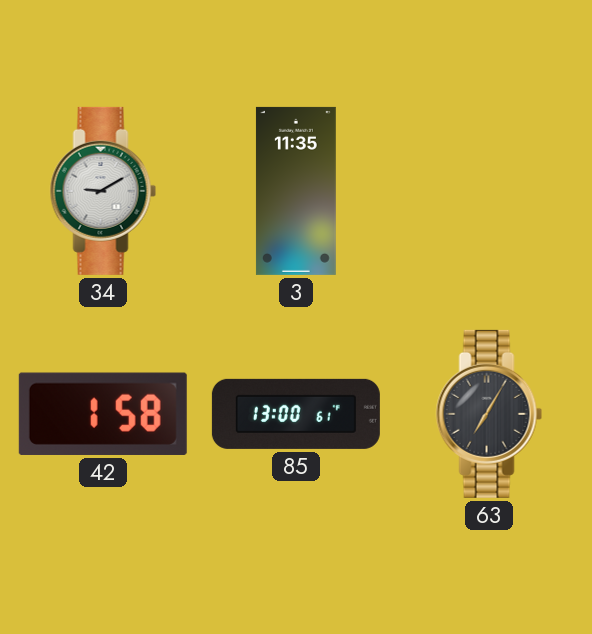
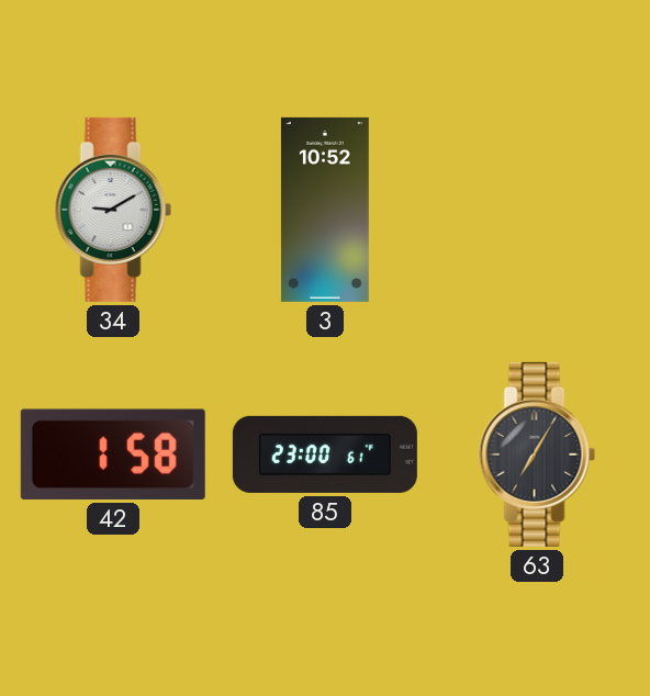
3: 11:35 -> 10:52
85: 13:00 -> 23:00
